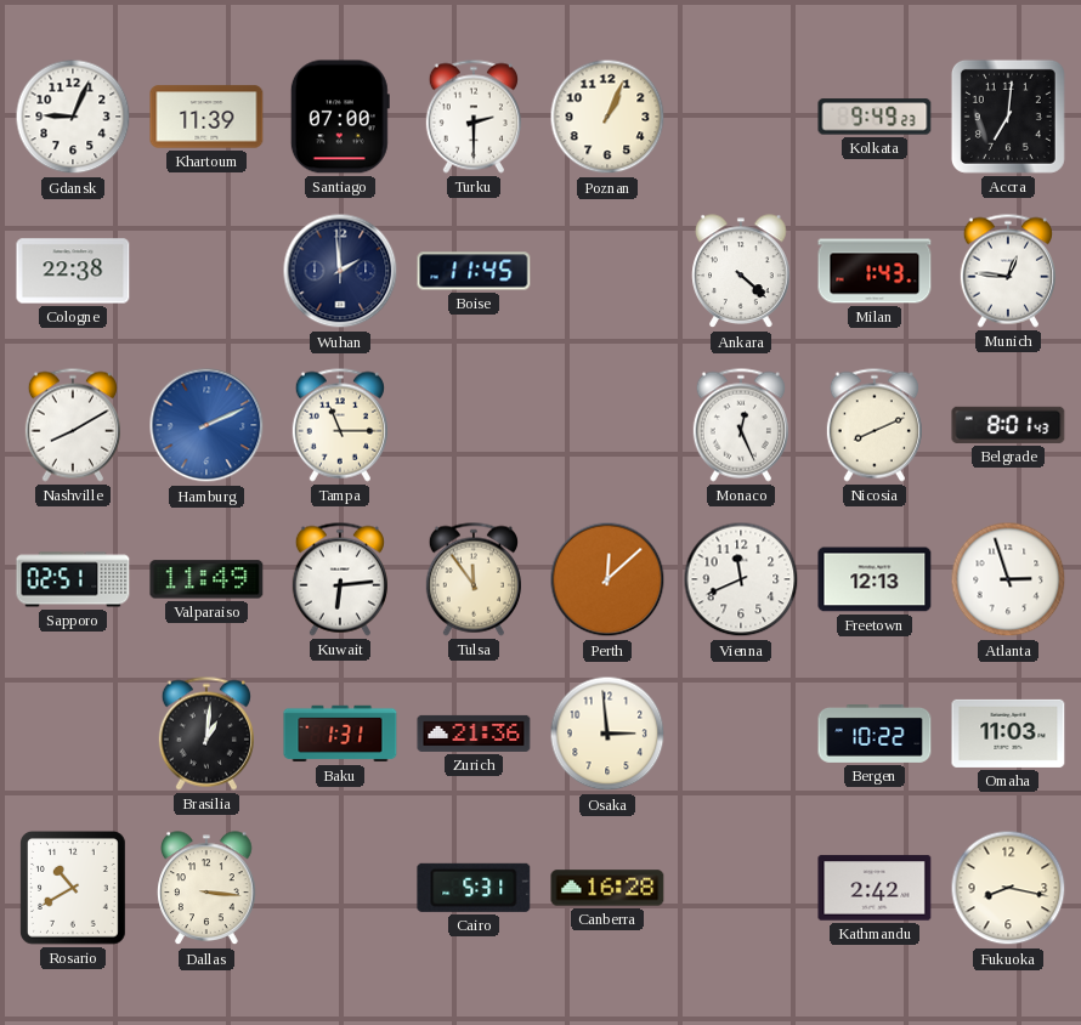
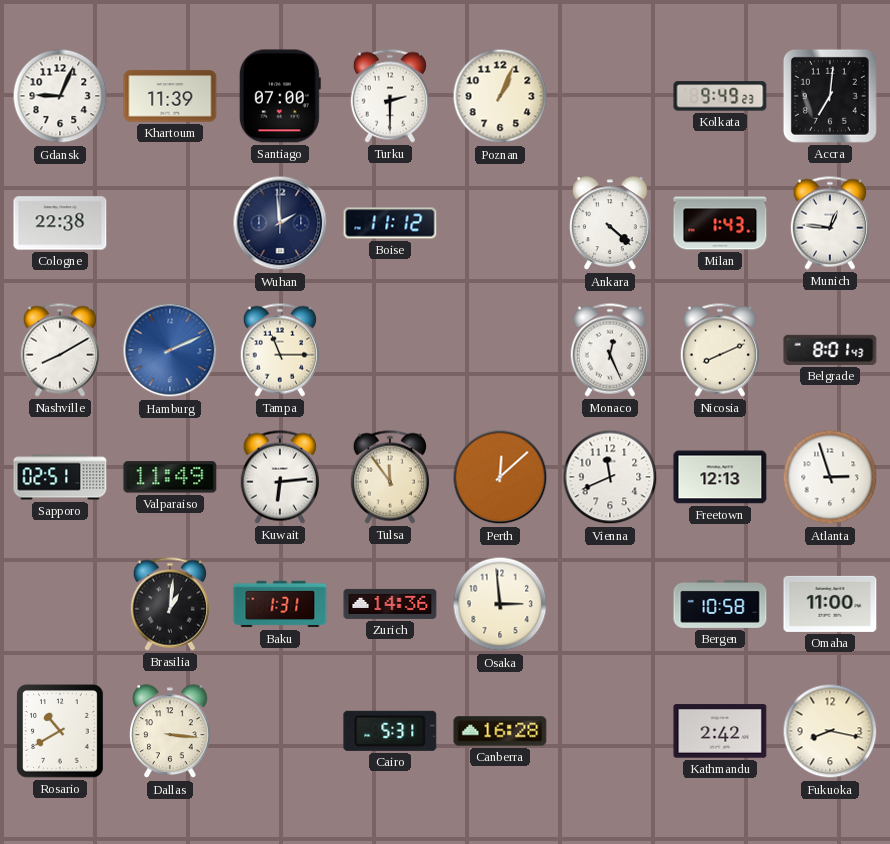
Boise: 11:45 -> 11:12
Zurich: 21:36 -> 14:36
Bergen: 10:22 -> 10:58
Omaha: 11:03 -> 11:00
